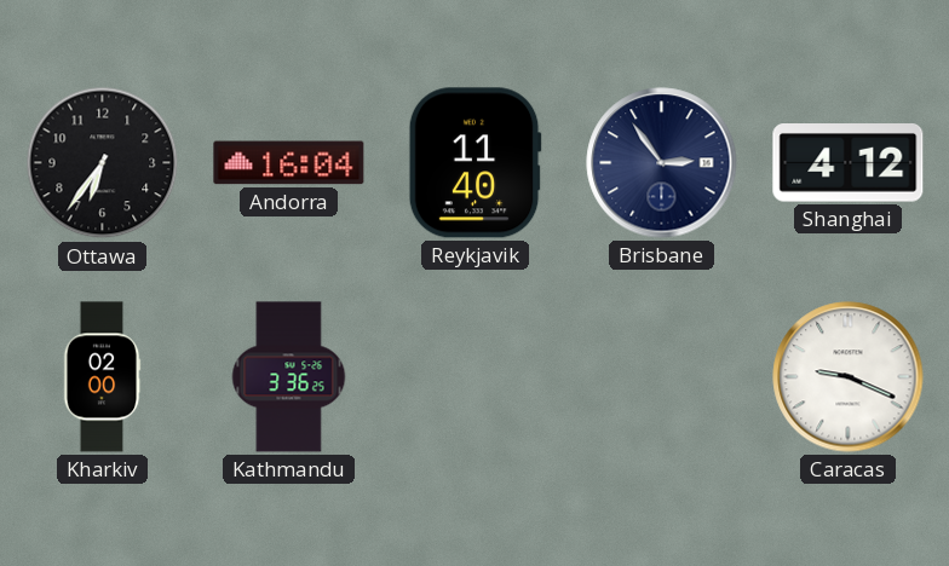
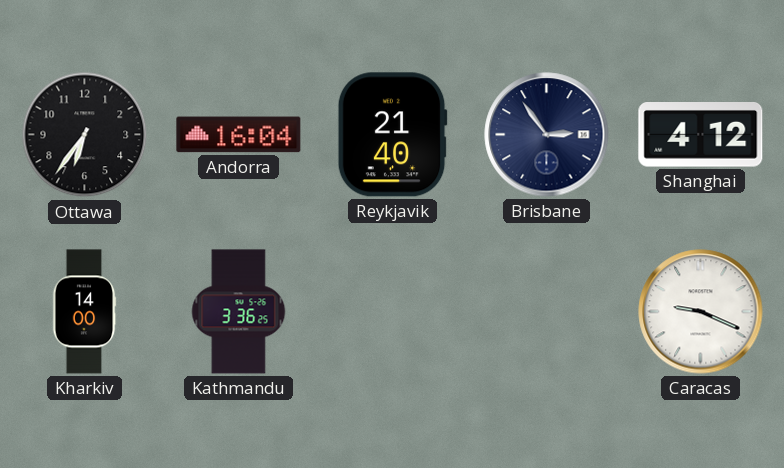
Reykjavik: 11:40 -> 21:40
Kharkiv: 02:00 -> 14:00
